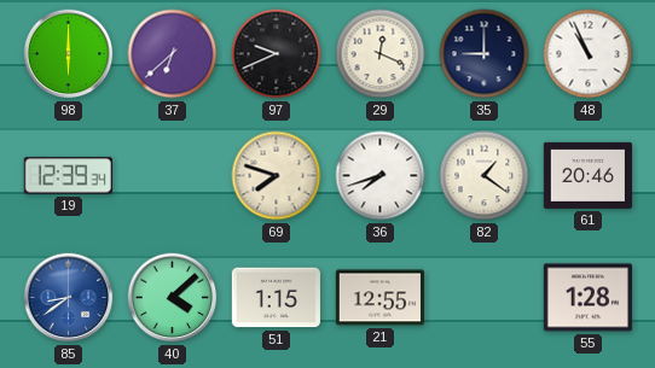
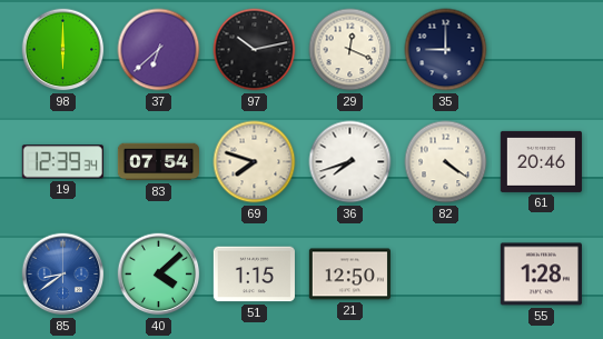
97: 9:41 -> 10:13
48: 10:56 -> none
83: none -> 07:54
82: 1:21 -> 4:21
21: 12:55 -> 12:50
